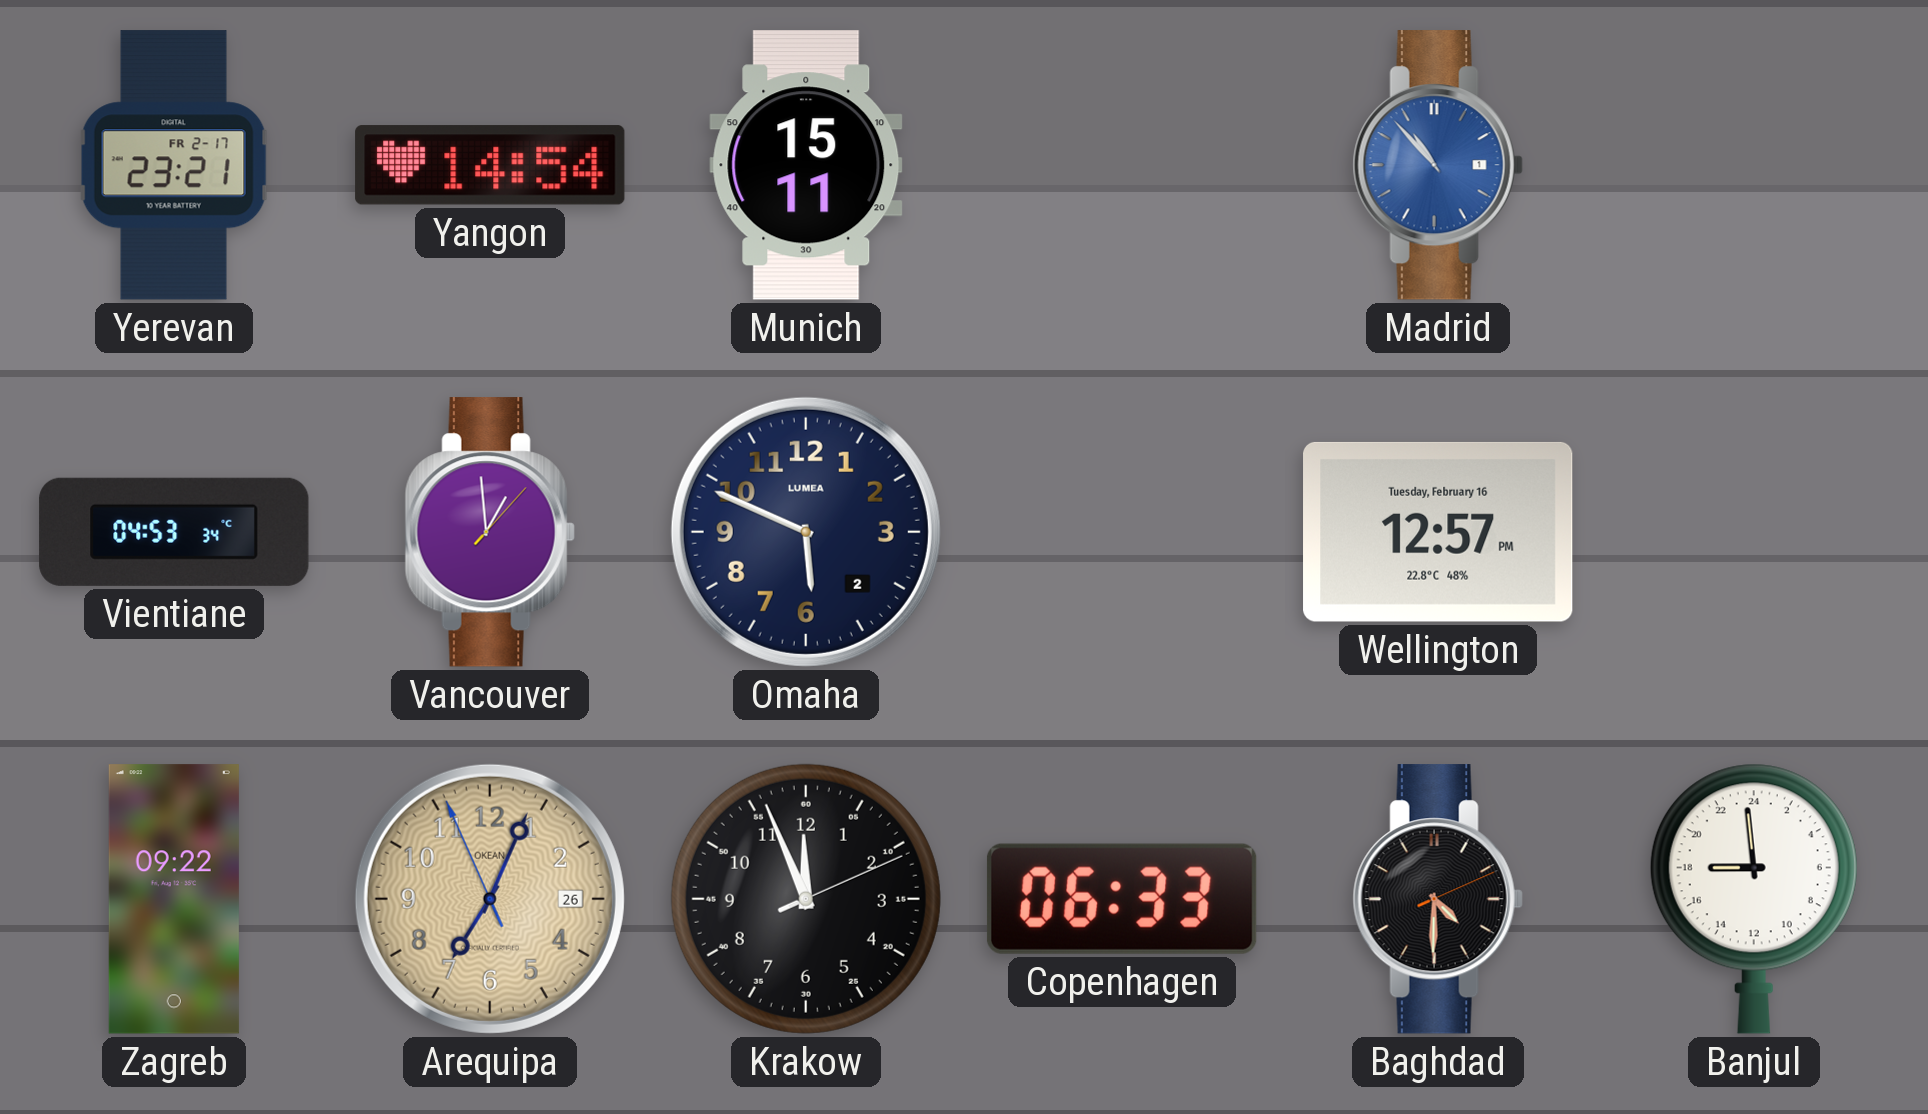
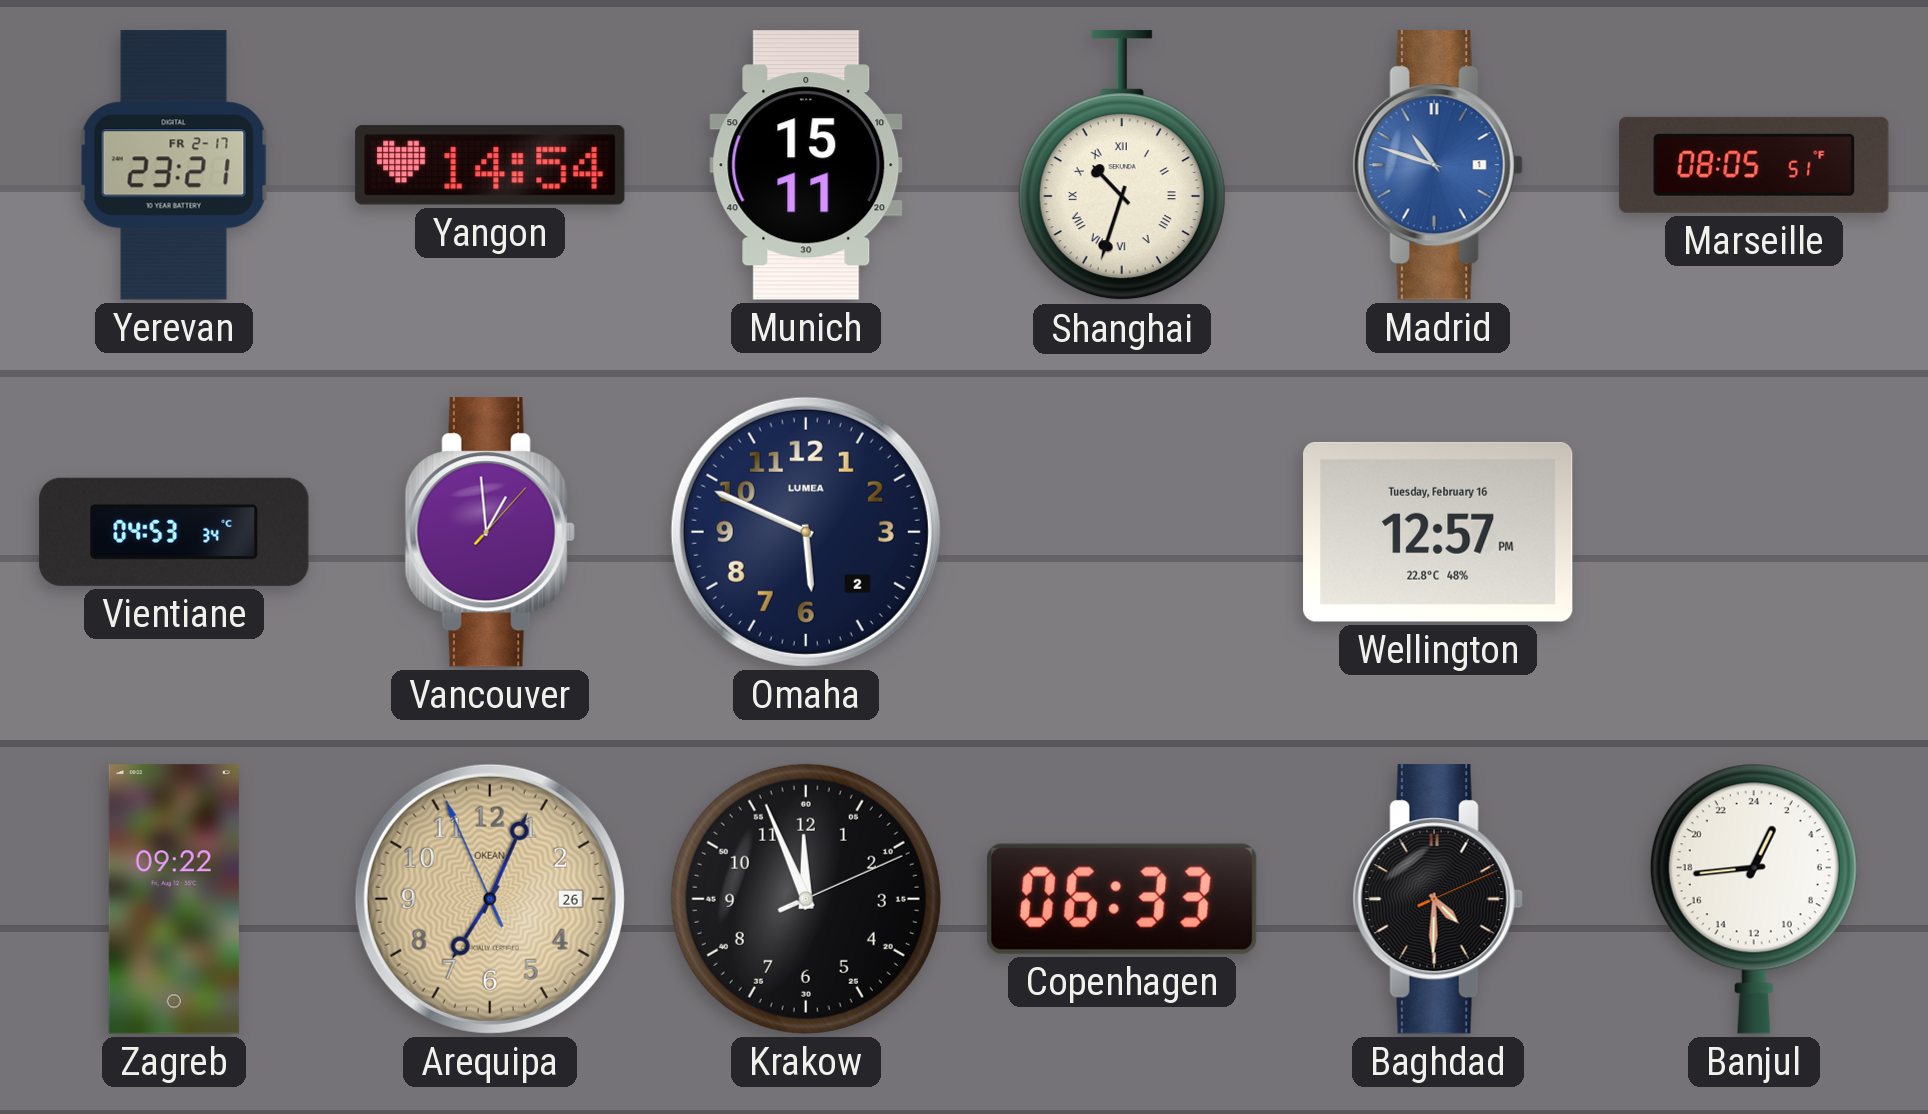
Shanghai: none -> 10:33
Madrid: 10:53 -> 10:48
Marseille: none -> 08:05
Banjul: 17:59 -> 1:44
